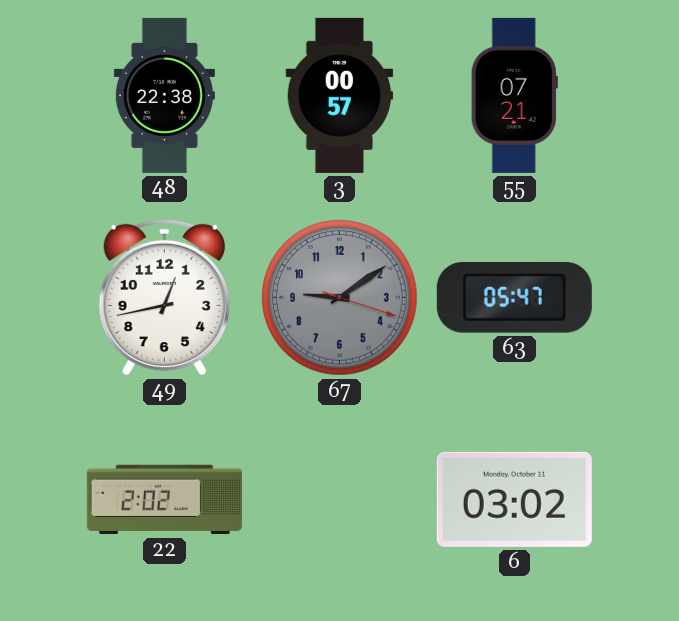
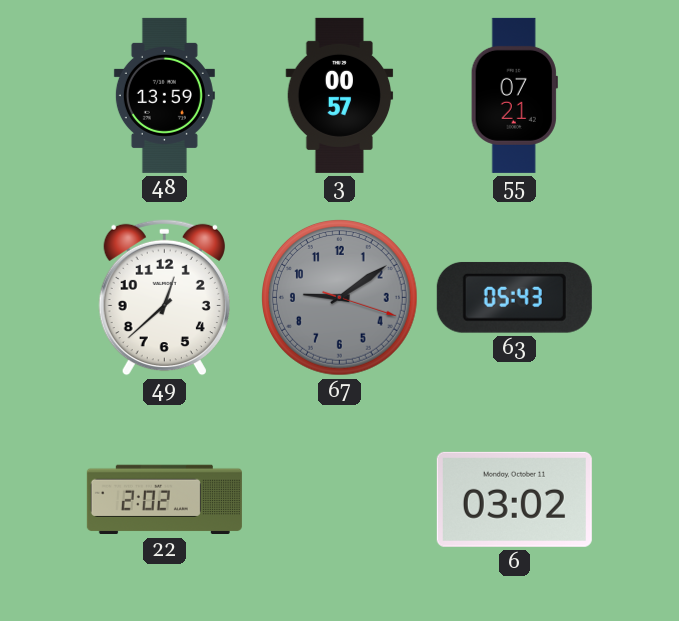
48: 22:38 -> 13:59
49: 12:43 -> 12:38
63: 05:47 -> 05:43
